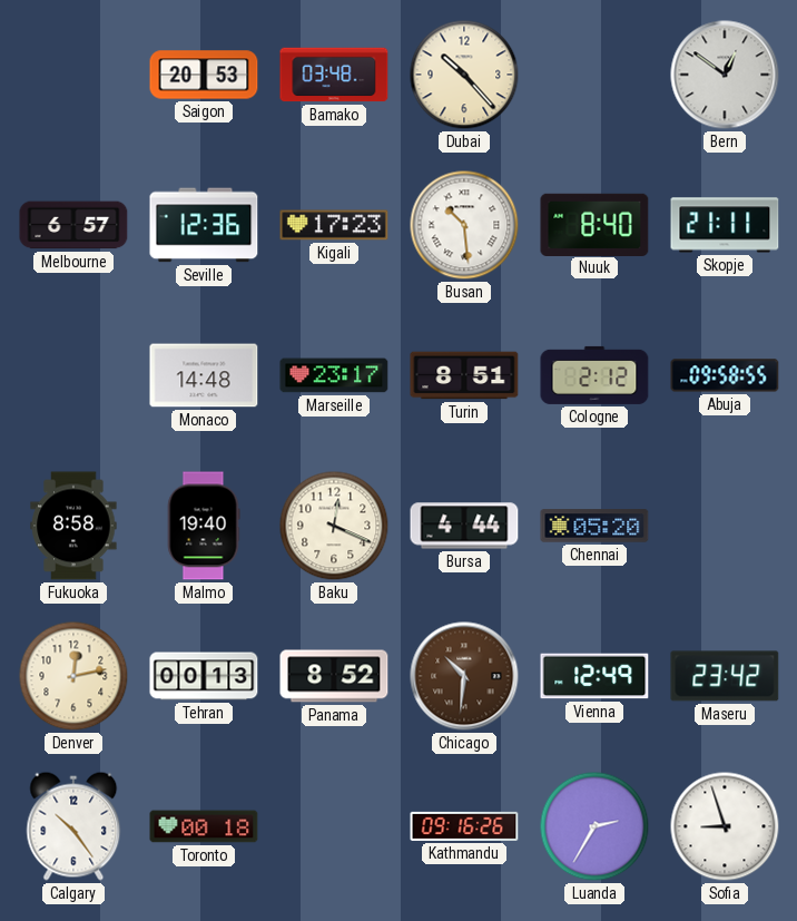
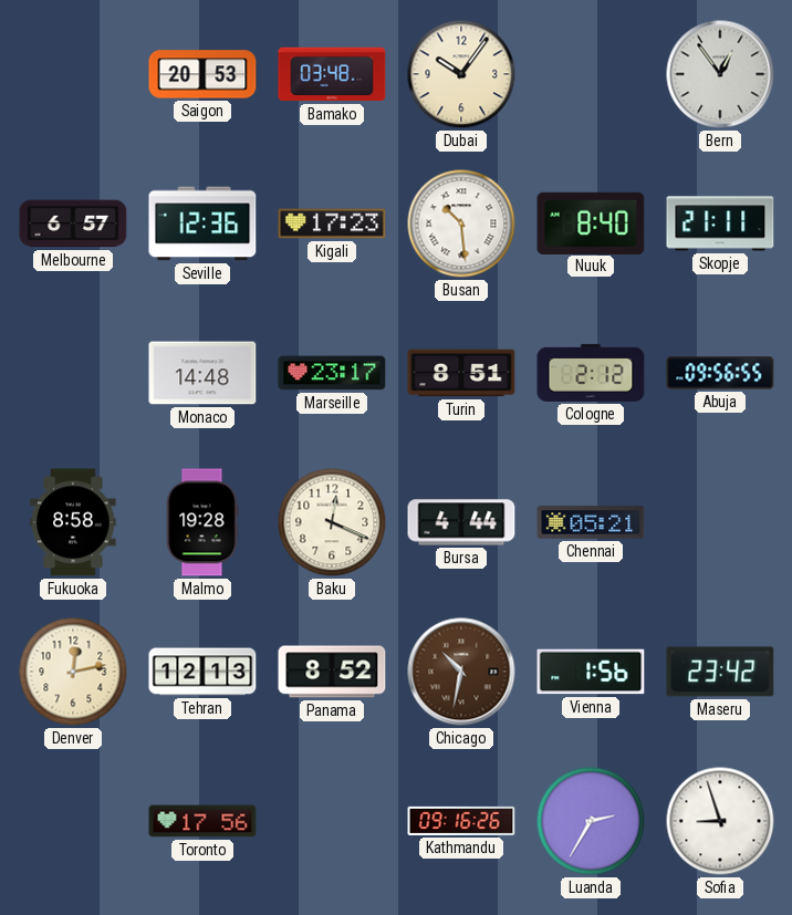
Dubai: 10:23 -> 10:06
Bern: 12:51 -> 12:54
Abuja: 09:58 -> 09:56
Malmo: 19:40 -> 19:28
Chennai: 05:20 -> 05:21
Tehran: 00:13 -> 12:13
Chicago: 10:31 -> 10:32
Vienna: 12:49 -> 1:56
Calgary: 10:24 -> none
Toronto: 00:18 -> 17:56
